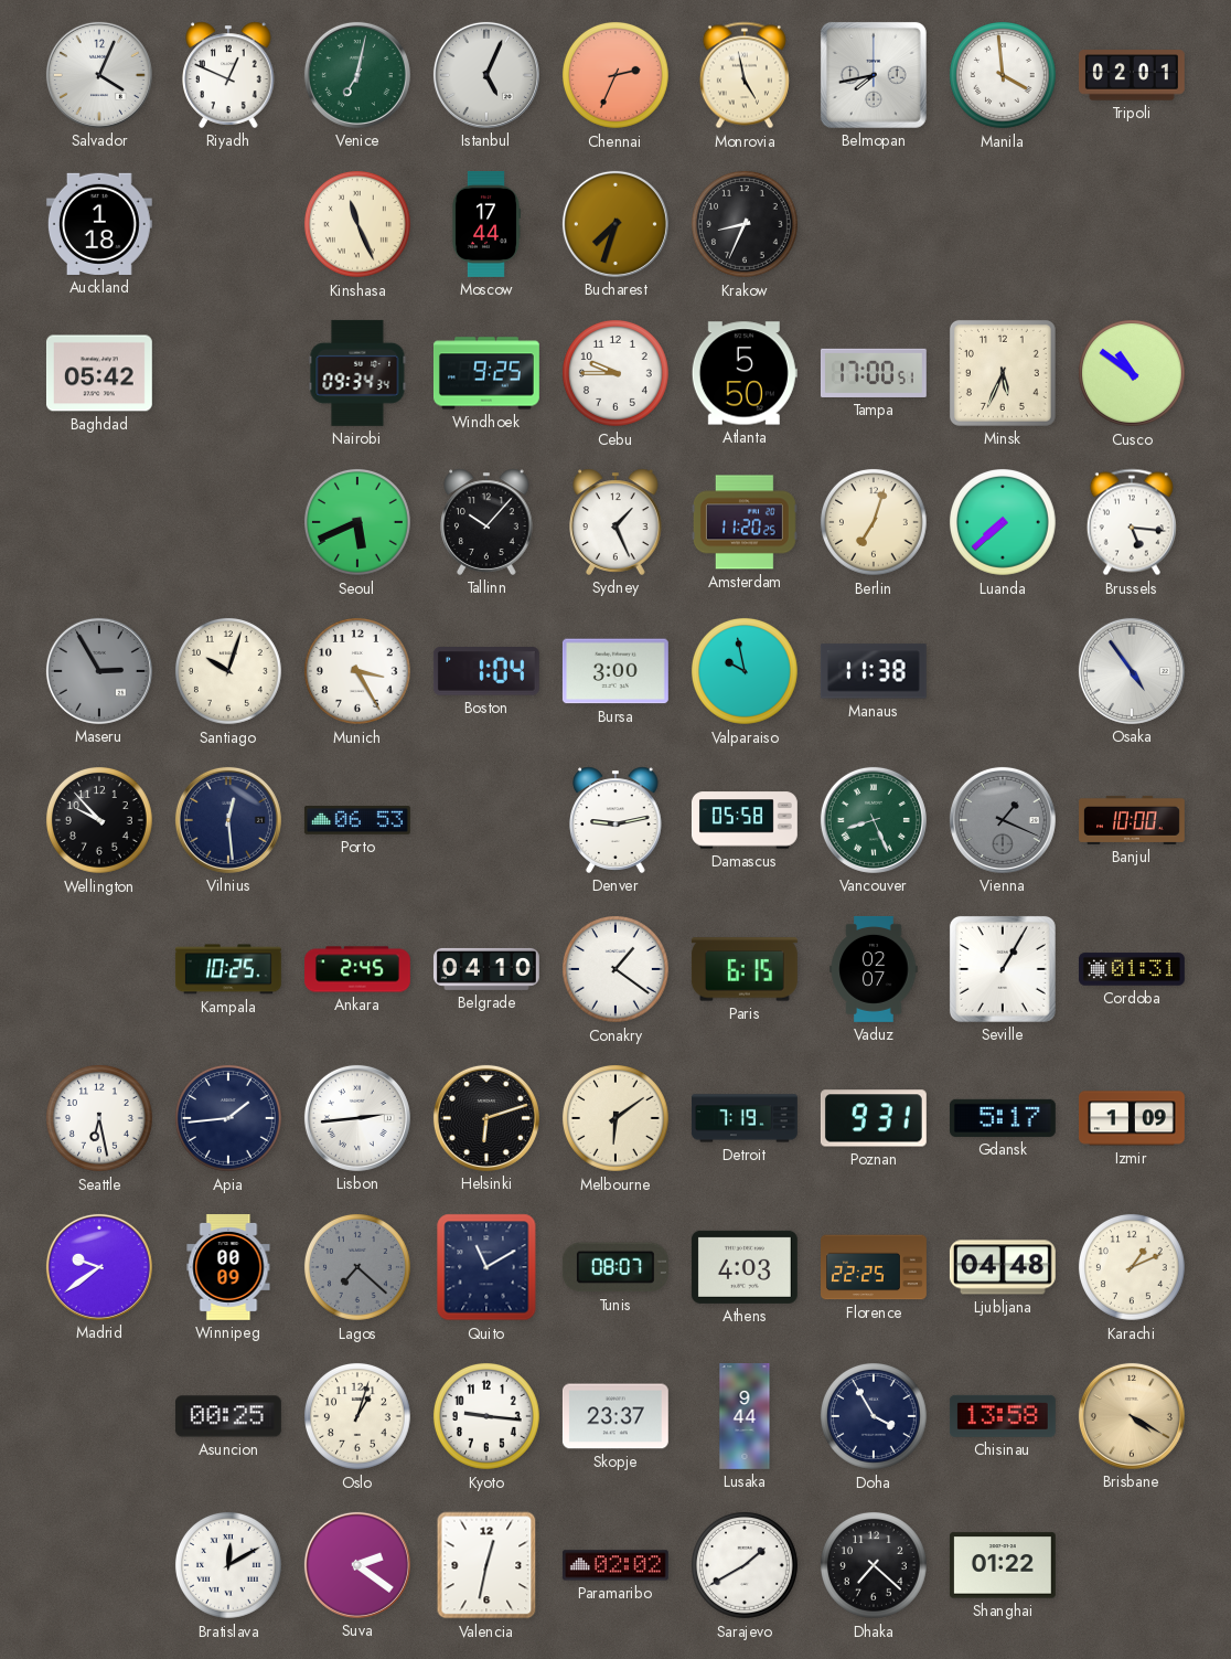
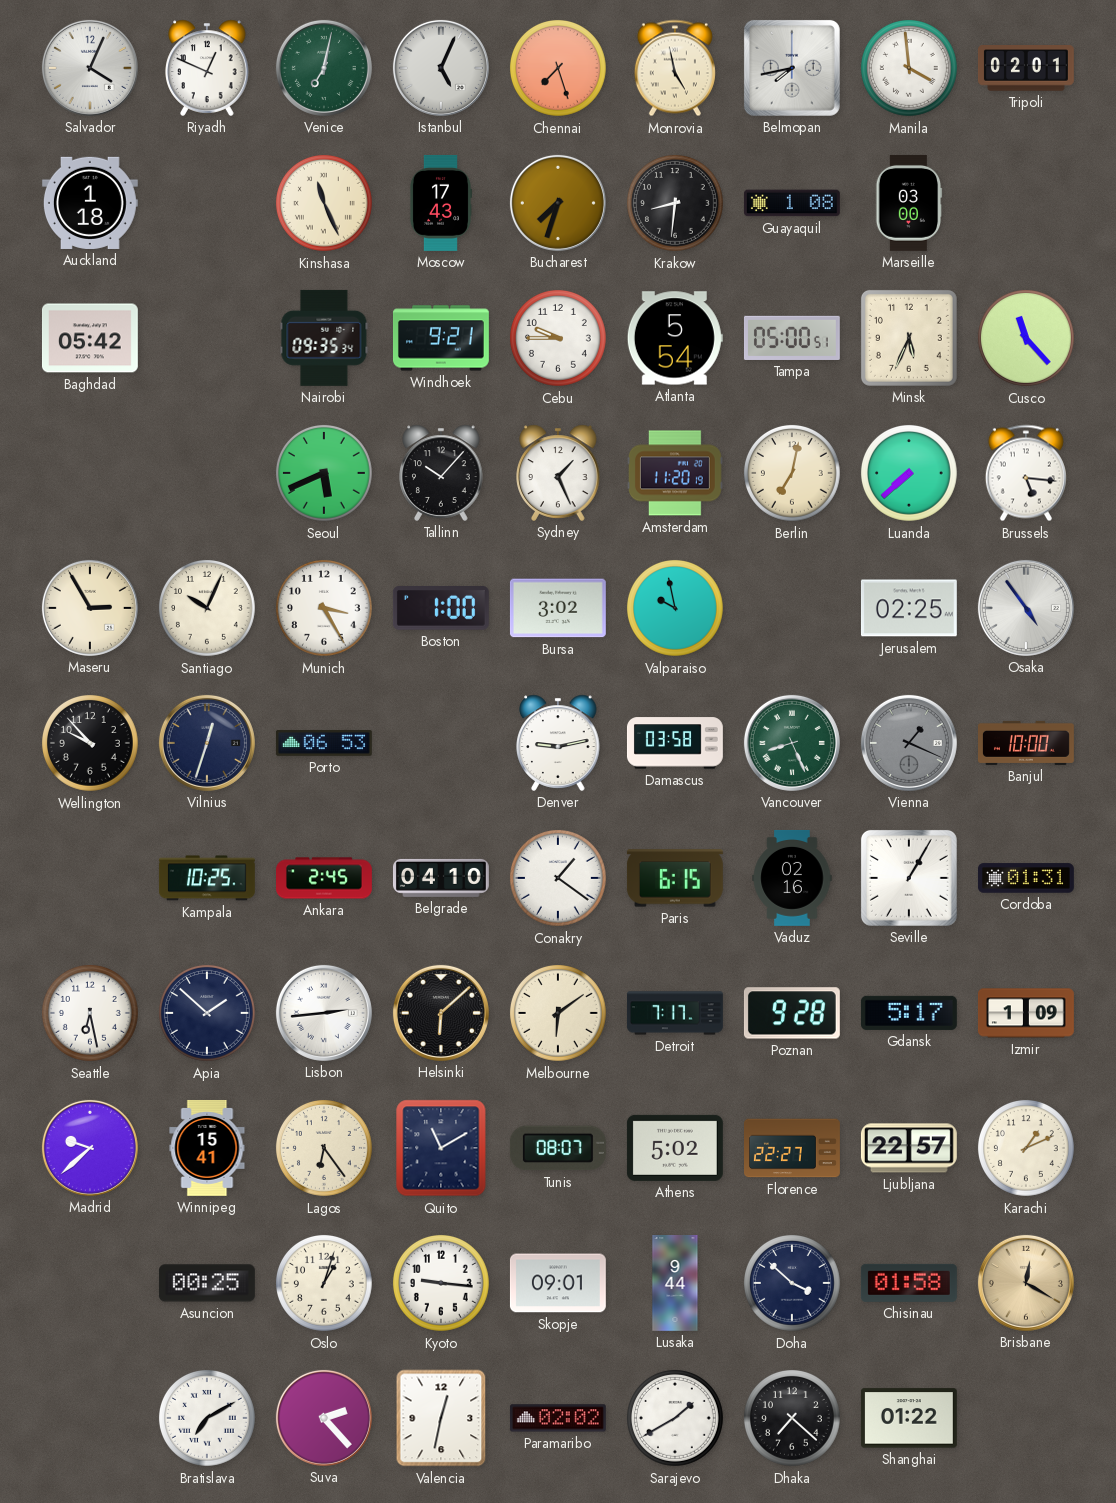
Chennai: 2:34 -> 7:27
Moscow: 17:44 -> 17:43
Krakow: 8:34 -> 8:31
Guayaquil: none -> 1:08
Marseille: none -> 03:00
Nairobi: 09:34 -> 09:35
Windhoek: 9:25 -> 9:21
Atlanta: 5:50 -> 5:54
Tampa: 17:00 -> 05:00
Cusco: 10:51 -> 11:23
Amsterdam: 11:20:25 -> 11:20:19
Berlin: 7:03 -> 7:02
Maseru dial: grey -> cream
Santiago: 10:03 -> 10:04
Boston: 1:04 -> 1:00
Bursa: 3:00 -> 3:02
Manaus: 11:38 -> none
Jerusalem: none -> 02:25
Vilnius: 12:29 -> 12:33
Damascus: 05:58 -> 03:58
Vaduz: 02:07 -> 02:16
Apia: 1:44 -> 1:52
Helsinki: 6:12 -> 6:08
Detroit: 7:19 -> 7:17
Poznan: 9:31 -> 9:28
Madrid: 9:39 -> 9:38
Winnipeg: 00:09 -> 15:41
Lagos: 7:22 -> 6:24
Lagos dial: grey -> cream
Athens: 4:03 -> 5:02
Florence: 22:25 -> 22:27
Ljubljana: 04:48 -> 22:57
Skopje: 23:37 -> 09:01
Doha: 3:55 -> 3:52
Chisinau: 13:58 -> 01:58
Brisbane: 4:20 -> 12:20
Bratislava: 12:10 -> 7:10
Suva: 2:21 -> 2:23
